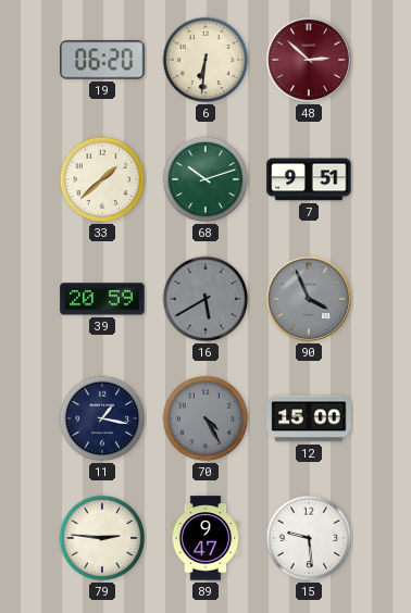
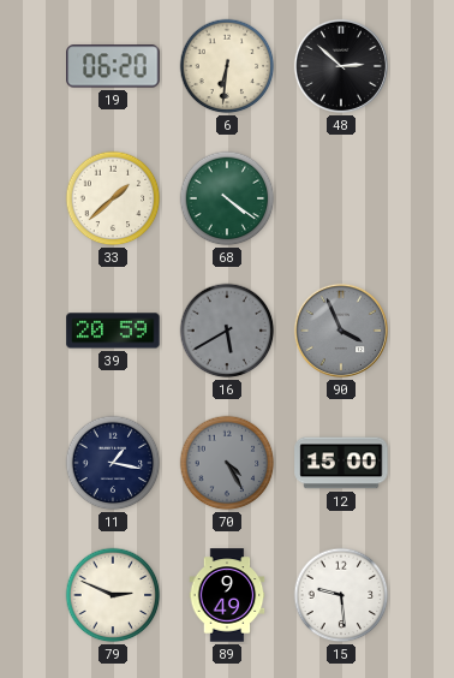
48 dial: burgundy -> black
68: 10:12 -> 4:21
7: 9:51 -> none
79: 2:46 -> 2:49
89: 9:47 -> 9:49
